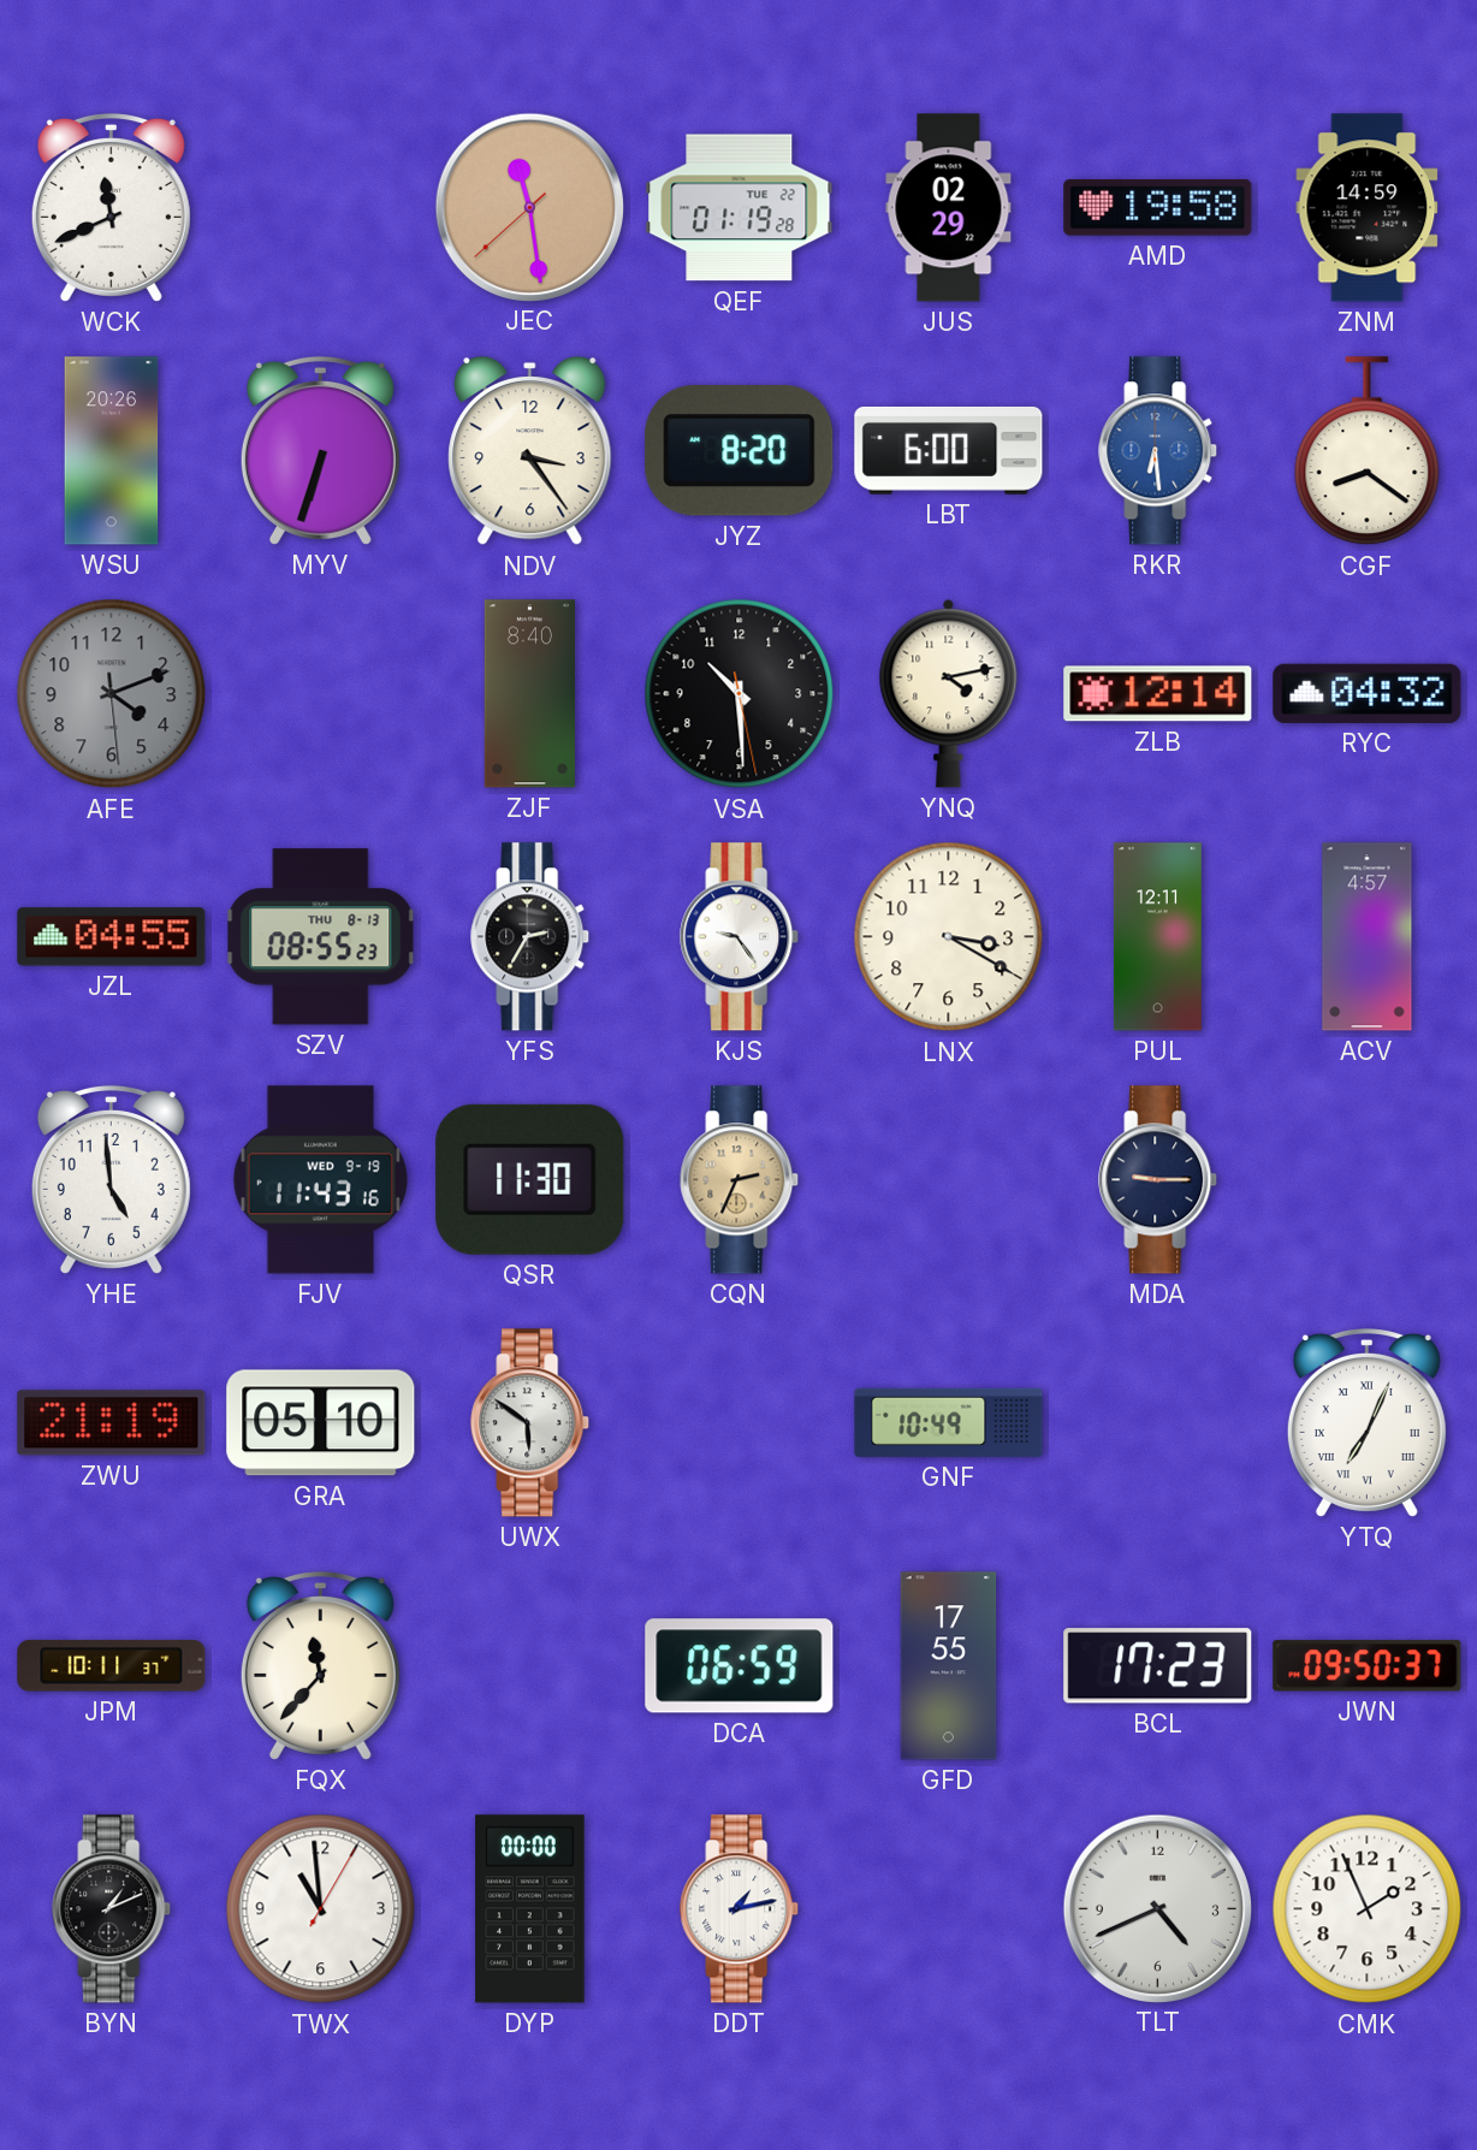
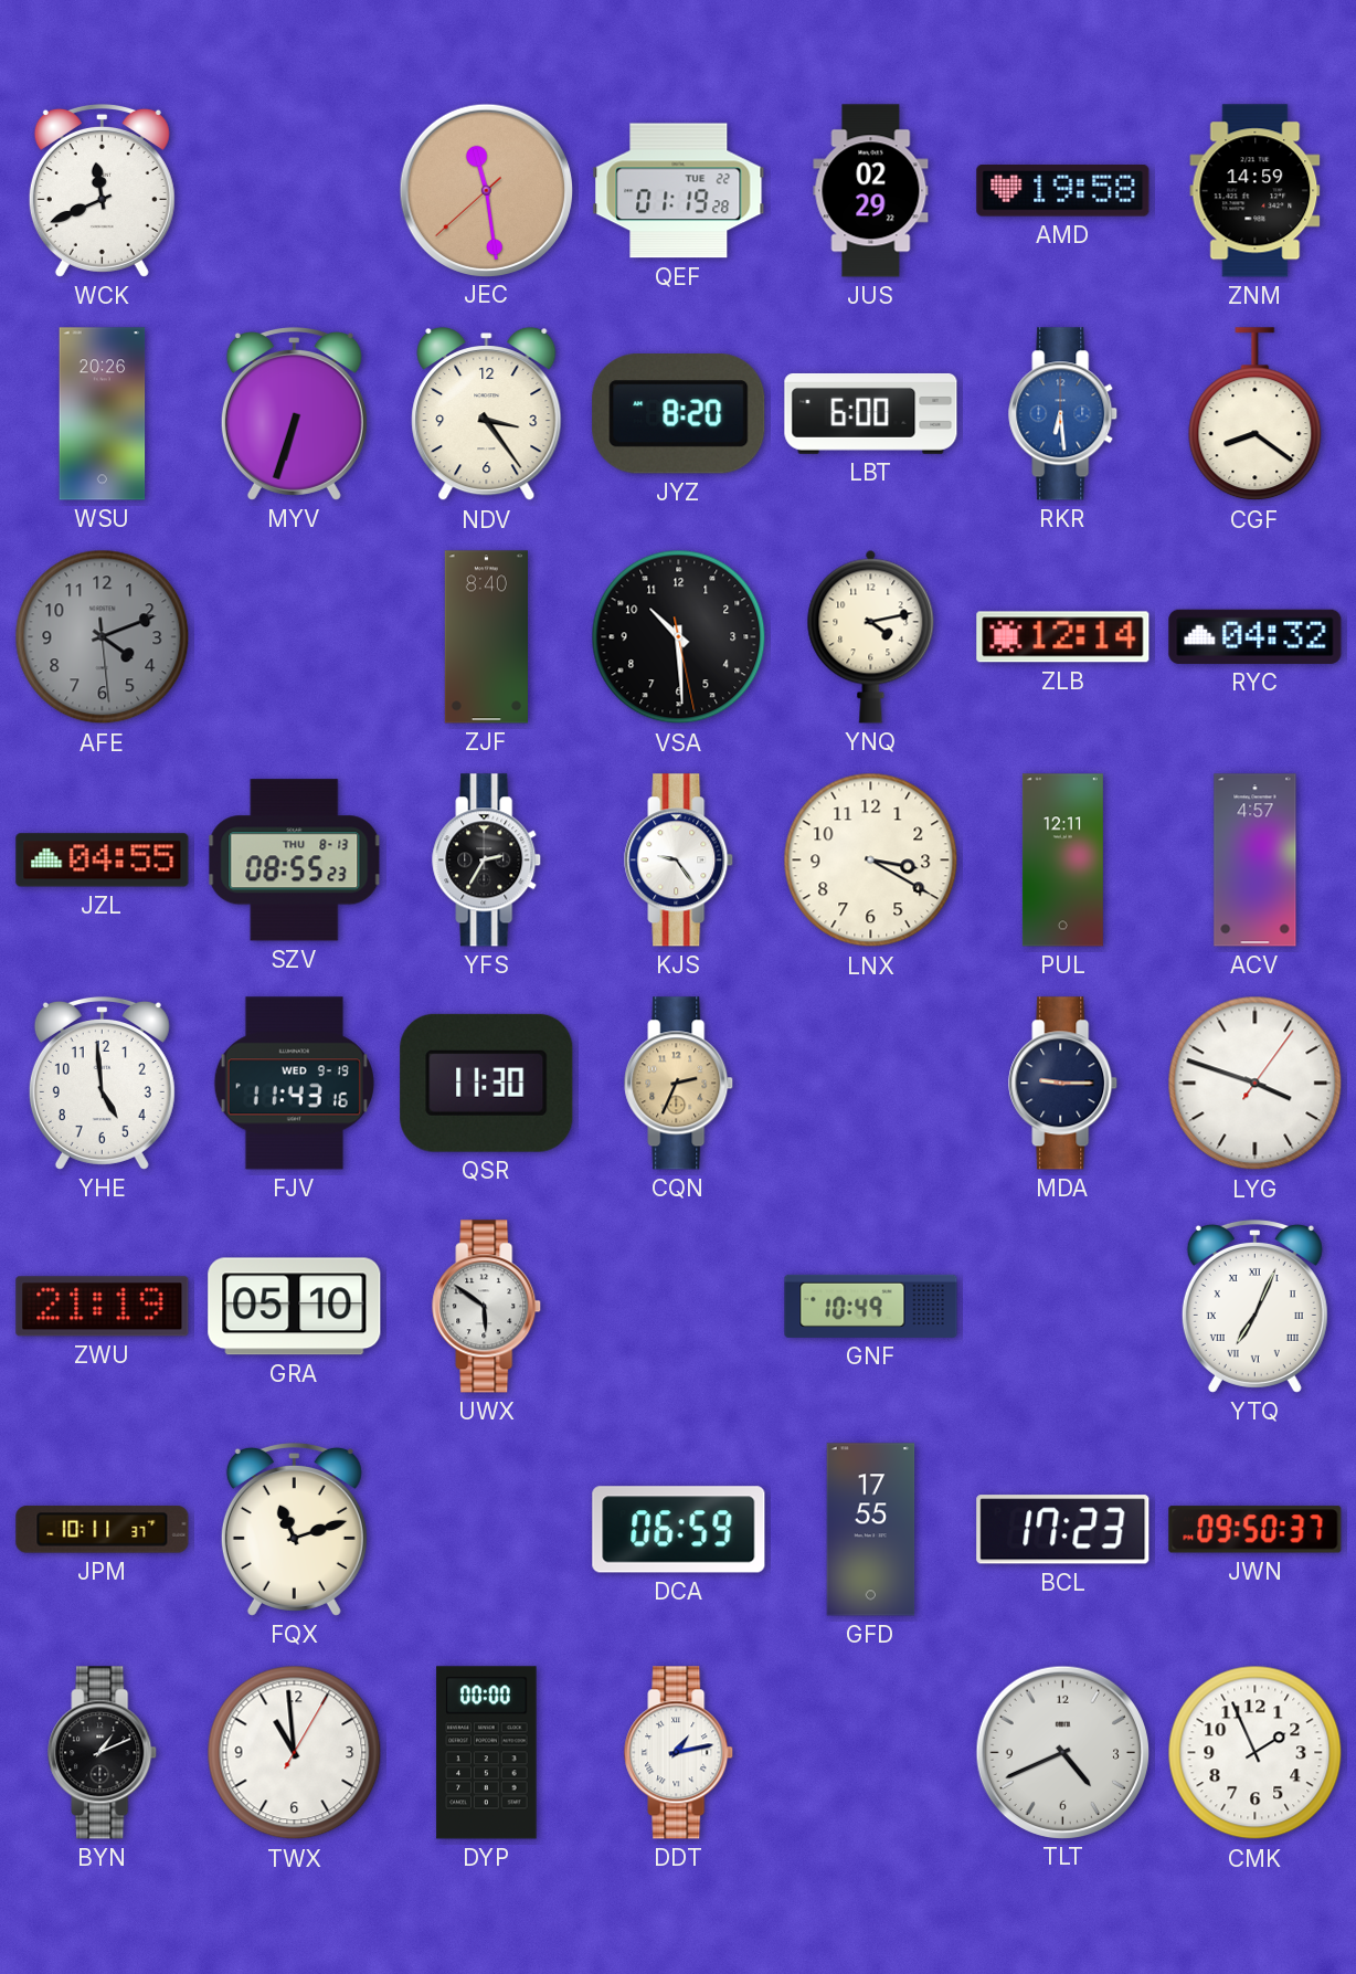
LYG: none -> 3:48
FQX: 11:37 -> 11:12
